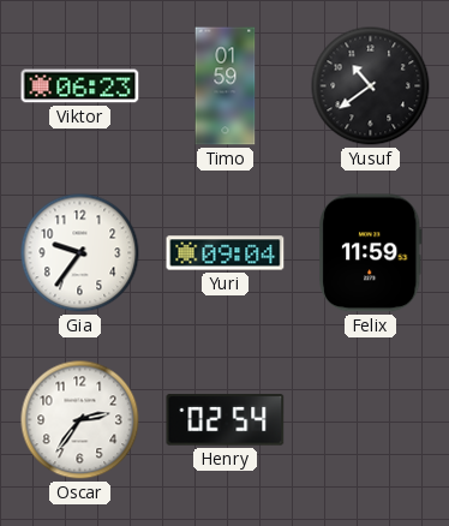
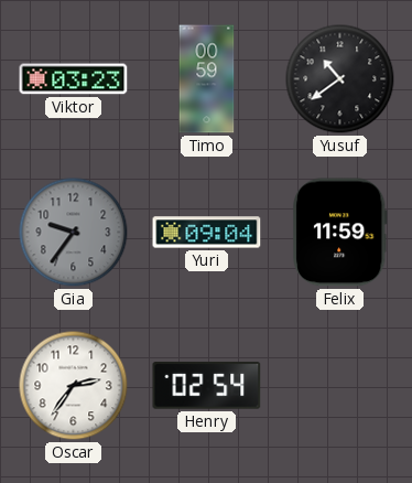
Viktor: 06:23 -> 03:23
Timo: 01:59 -> 00:59
Gia dial: white -> grey
